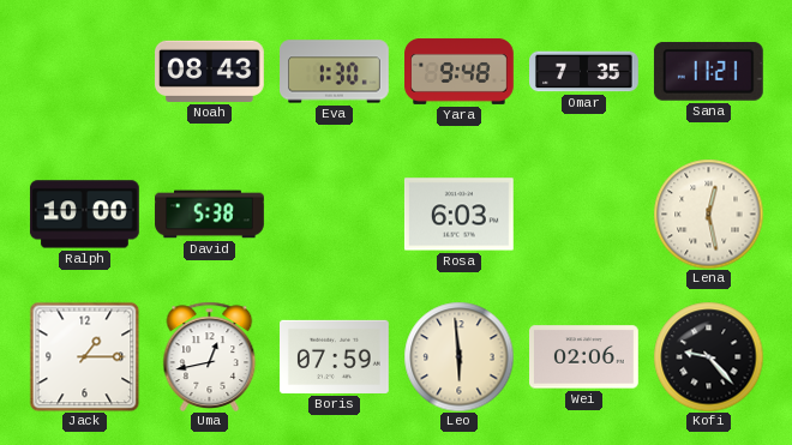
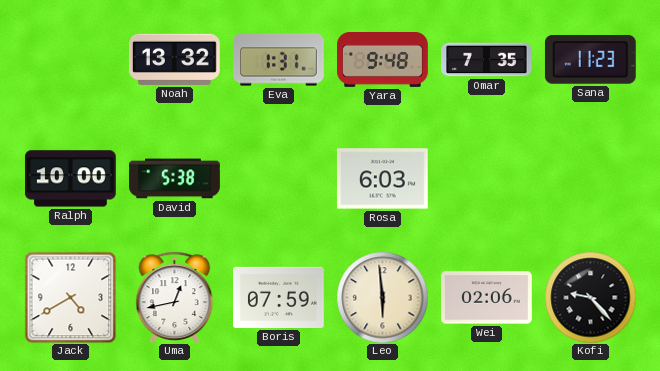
Noah: 08:43 -> 13:32
Eva: 1:30 -> 1:31
Sana: 11:21 -> 11:23
Lena: 12:28 -> none
Jack: 1:15 -> 4:40
